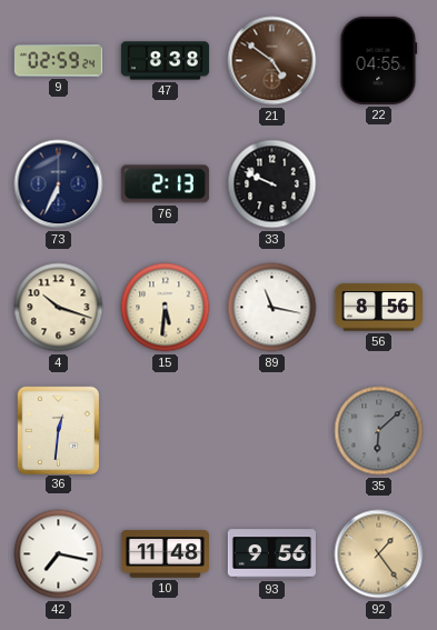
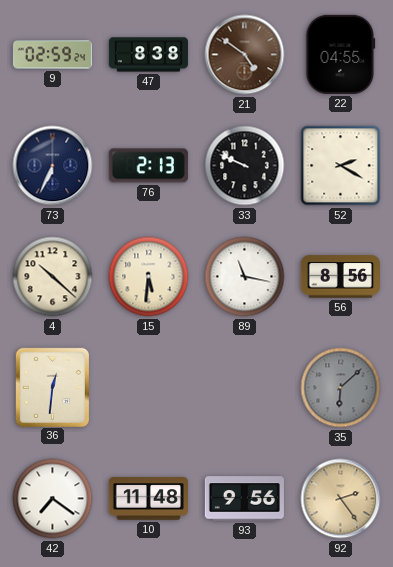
52: none -> 2:20
4: 10:18 -> 10:22
42: 7:17 -> 7:21
92: 1:24 -> 2:24
